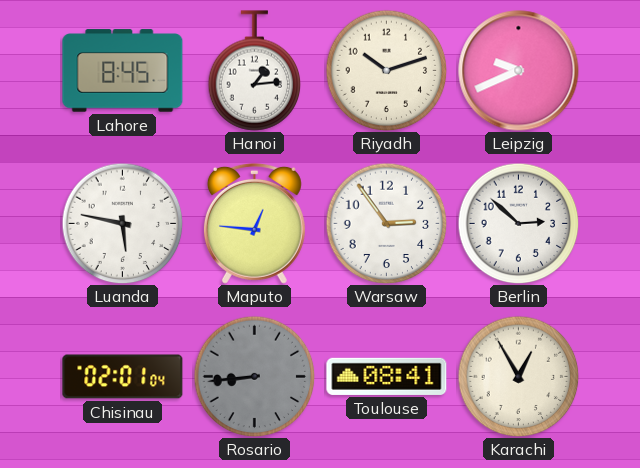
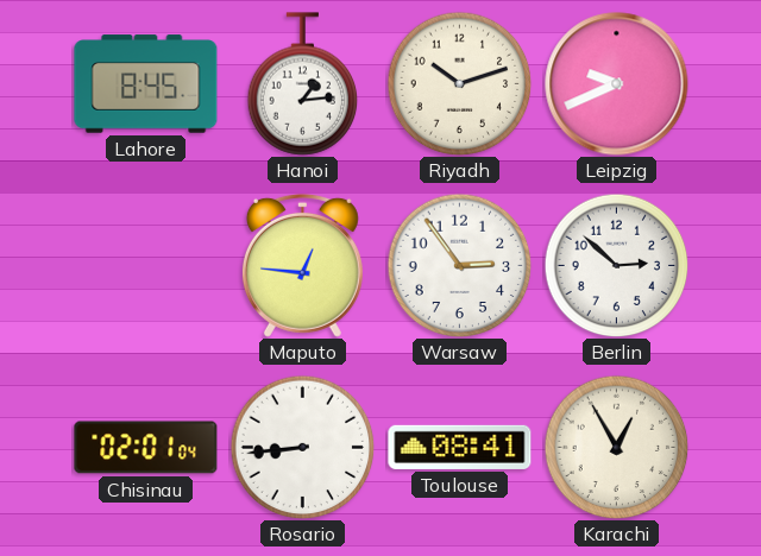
Luanda: 5:47 -> none
Rosario dial: grey -> white
